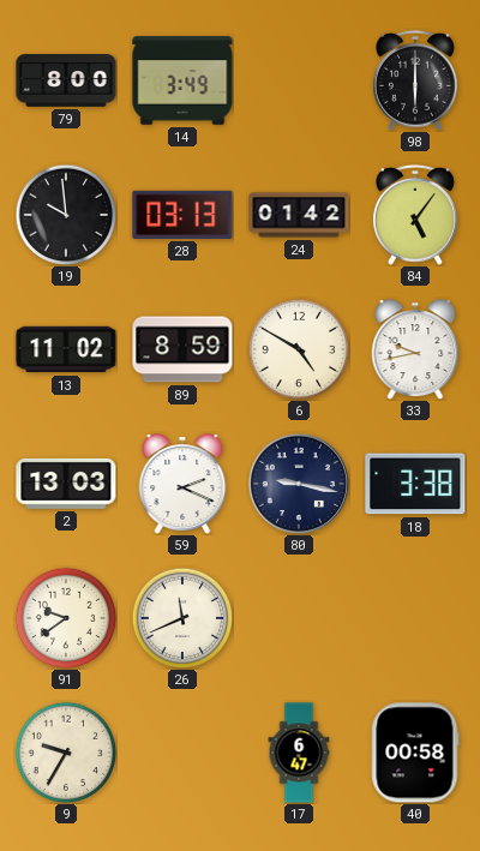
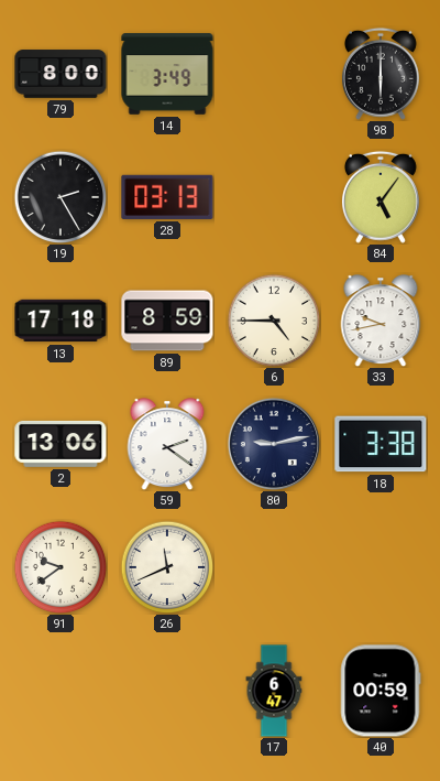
19: 9:59 -> 2:25
24: 01:42 -> none
13: 11:02 -> 17:18
6: 4:50 -> 4:45
2: 13:03 -> 13:06
59: 2:19 -> 2:21
80: 9:17 -> 9:13
9: 9:35 -> none
40: 00:58 -> 00:59
